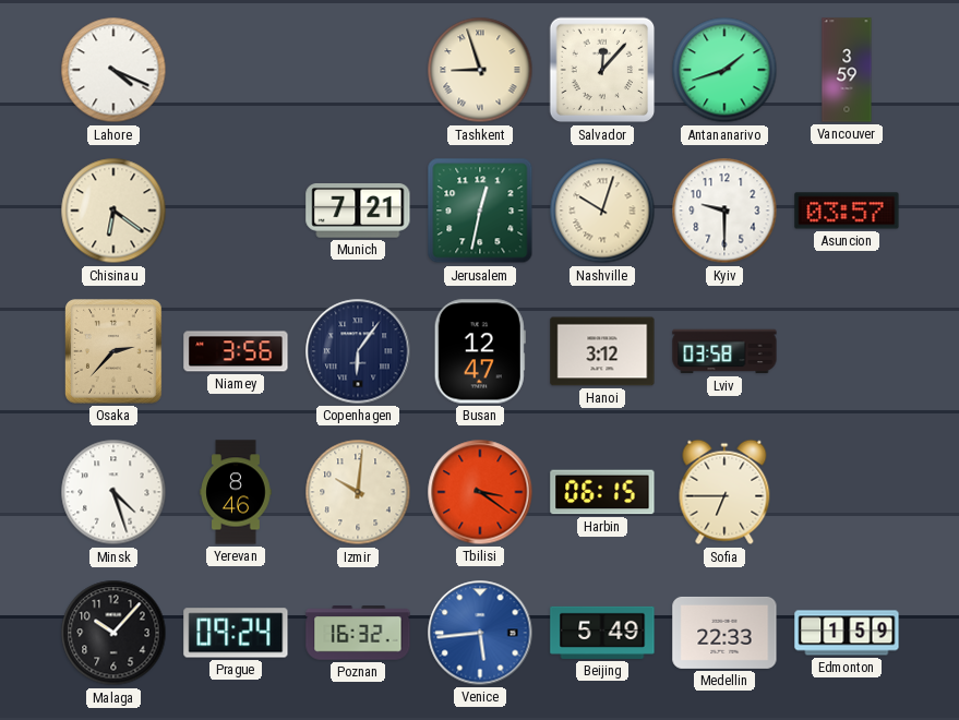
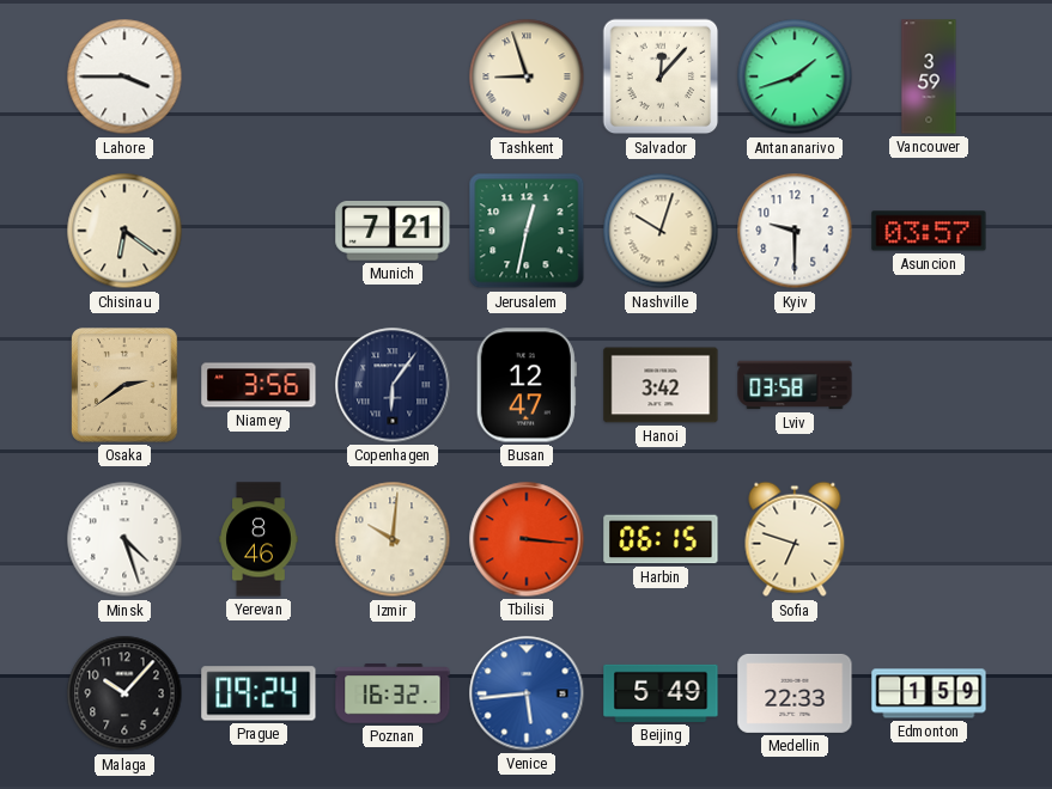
Lahore: 4:19 -> 3:45
Osaka: 2:37 -> 2:39
Hanoi: 3:12 -> 3:42
Tbilisi: 3:21 -> 3:16
Sofia: 6:45 -> 6:48
